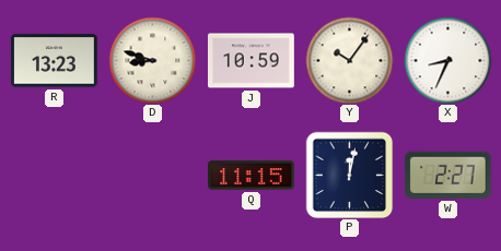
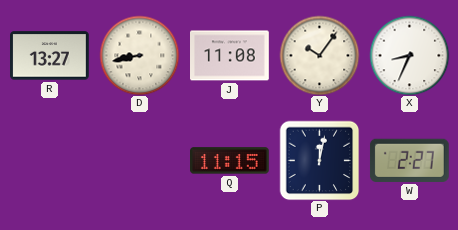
R: 13:23 -> 13:27
D: 8:48 -> 8:43
J: 10:59 -> 11:08
